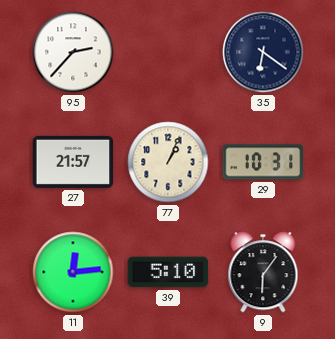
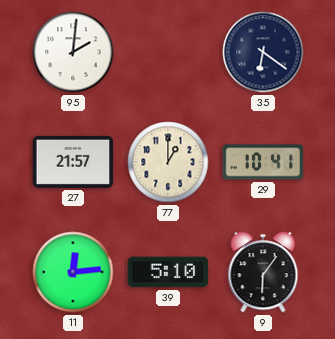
95: 2:37 -> 2:01
77: 1:04 -> 1:00
29: 10:31 -> 10:41
